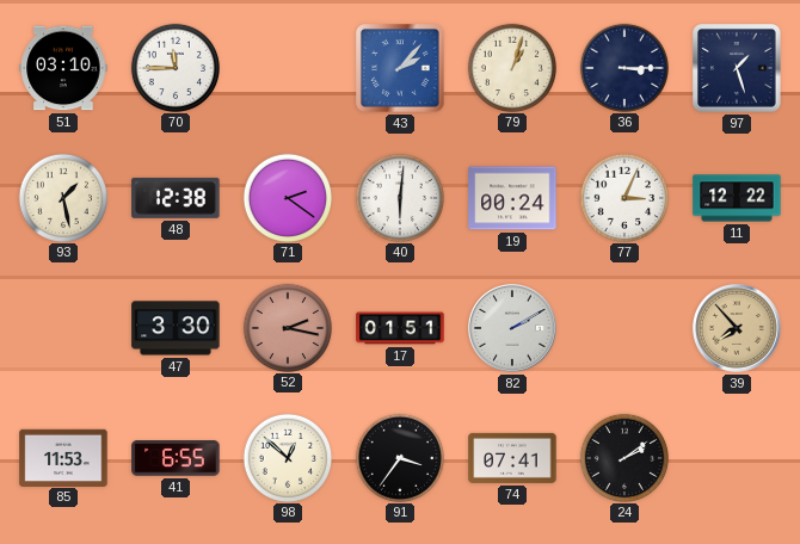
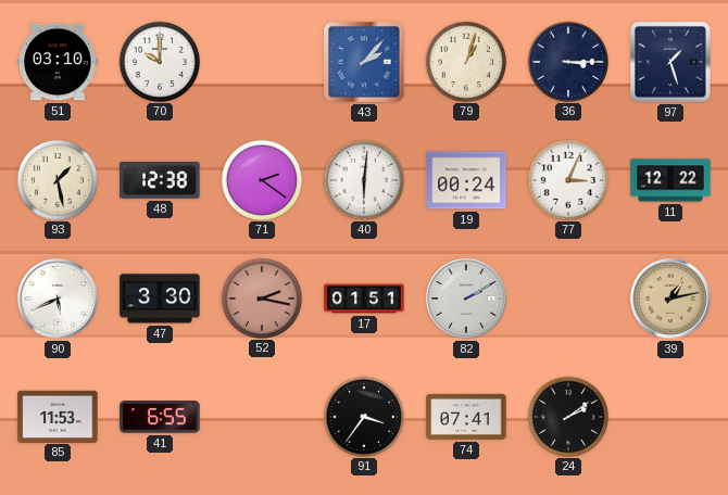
70: 11:45 -> 10:00
90: none -> 5:41
39: 7:53 -> 1:13
98: 12:52 -> none
